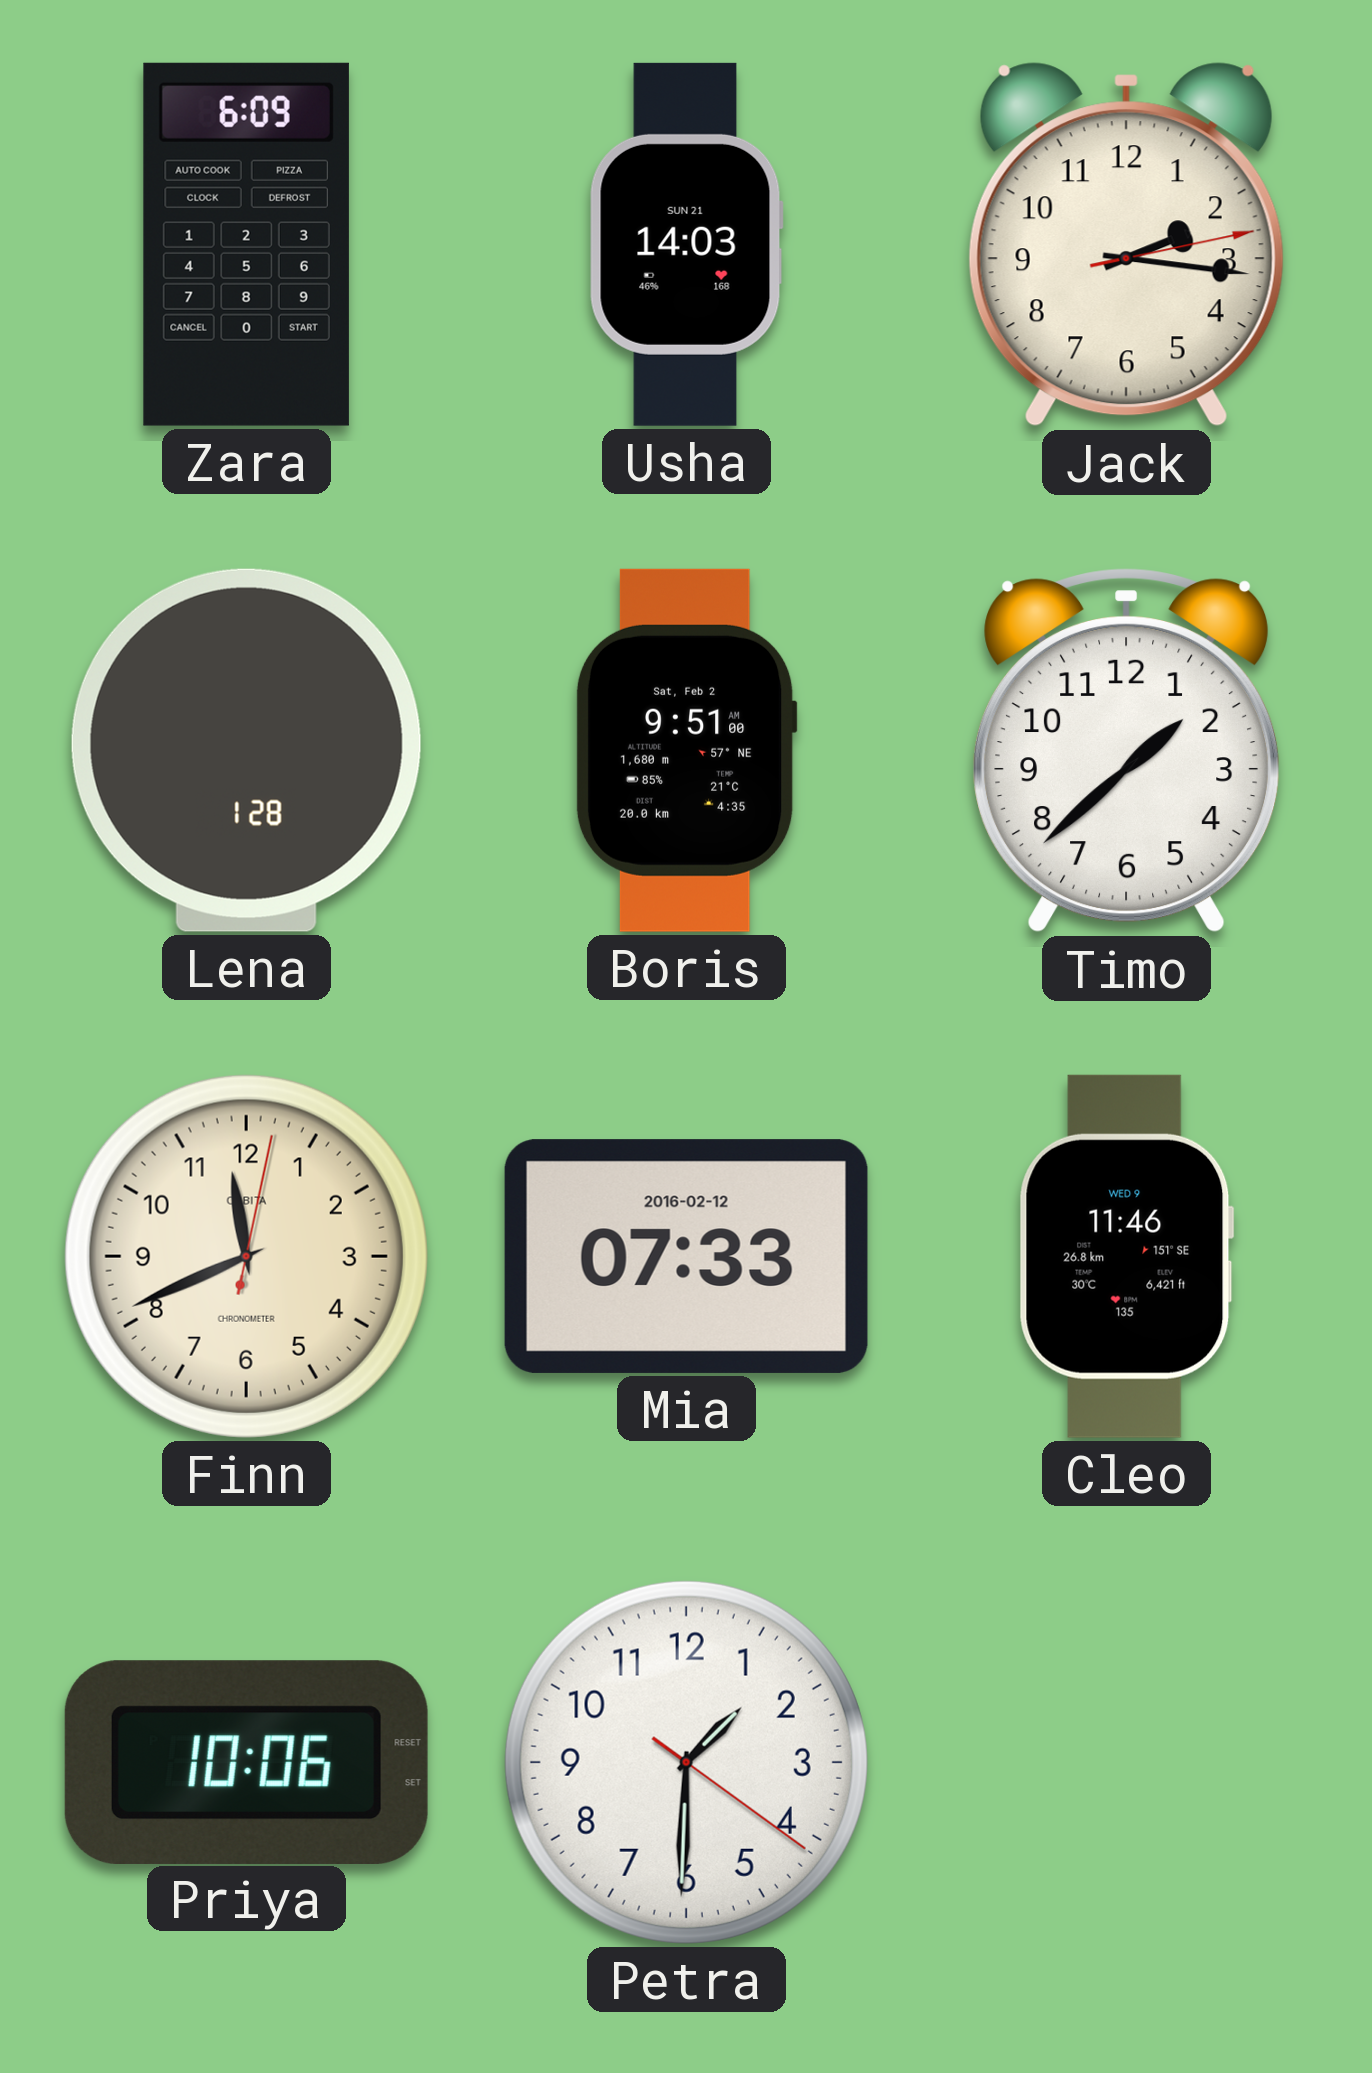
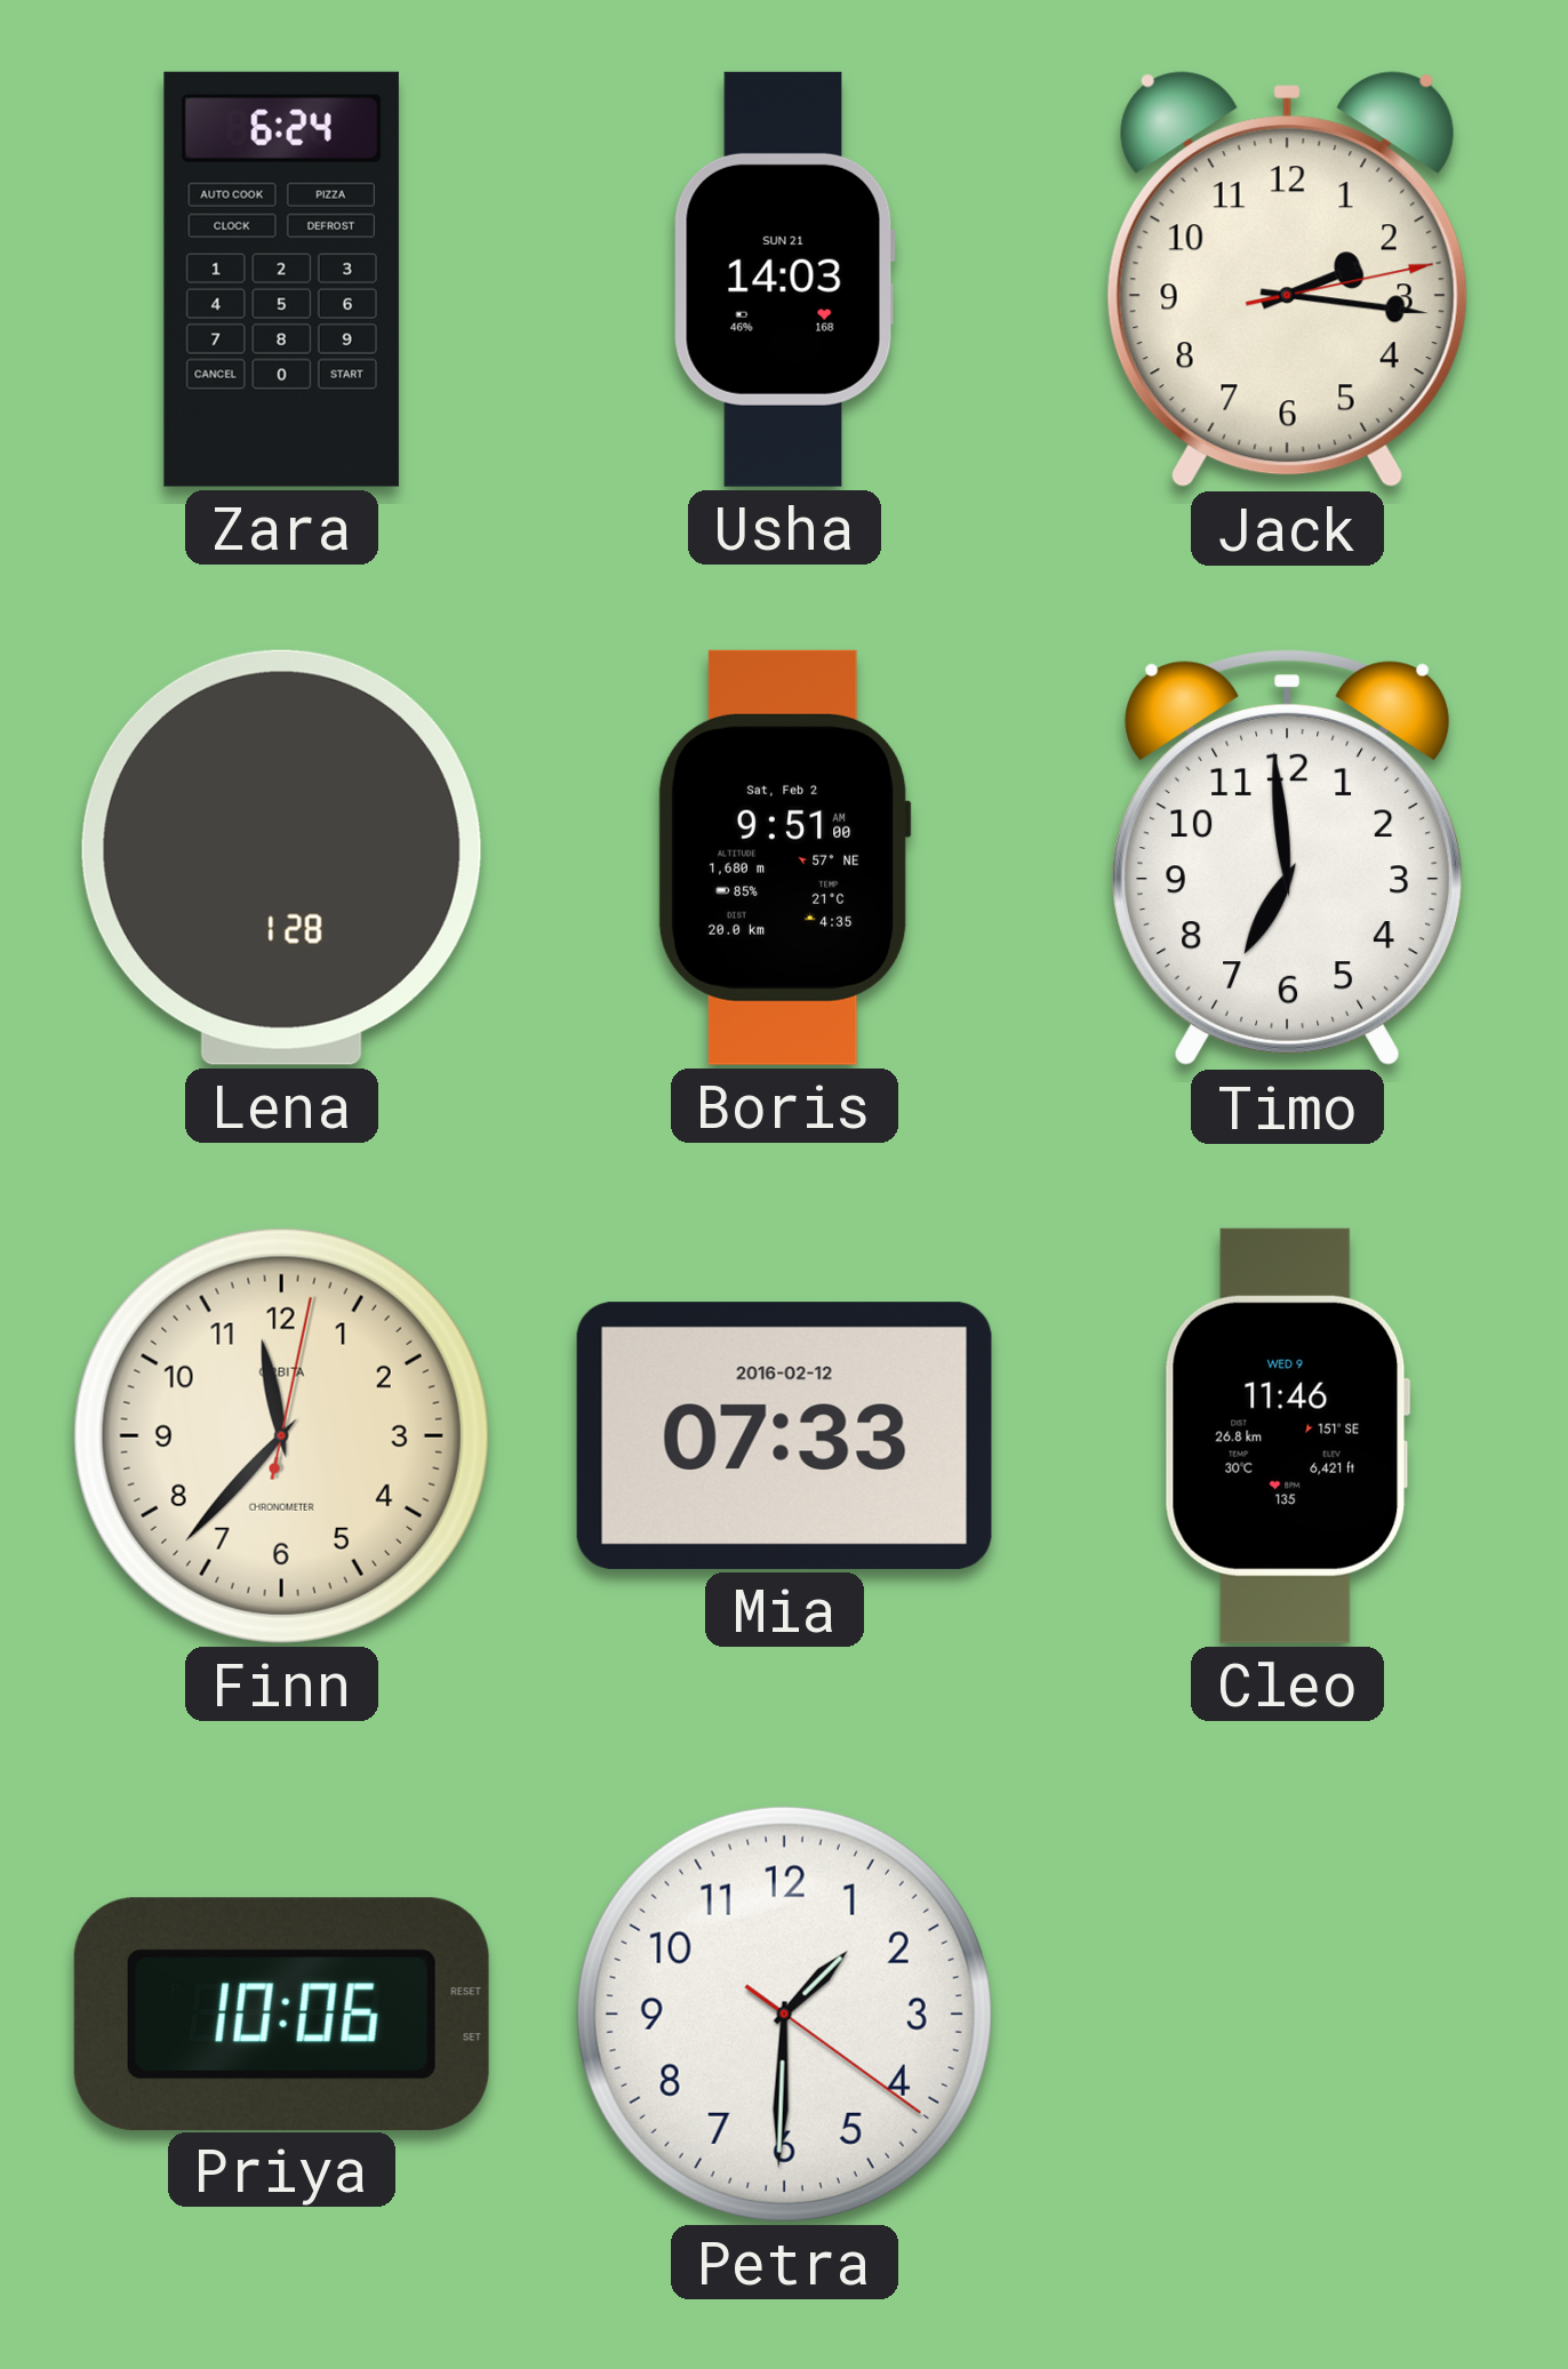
Zara: 6:09 -> 6:24
Timo: 1:38 -> 6:59
Finn: 11:41 -> 11:37
